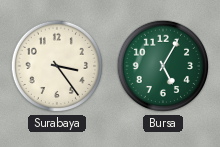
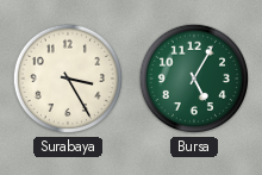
Surabaya: 3:24 -> 3:25
